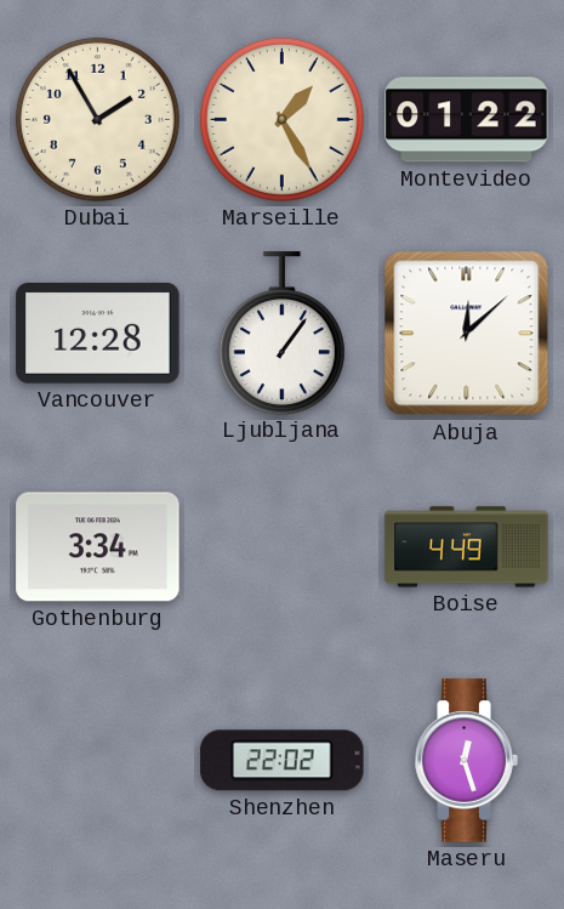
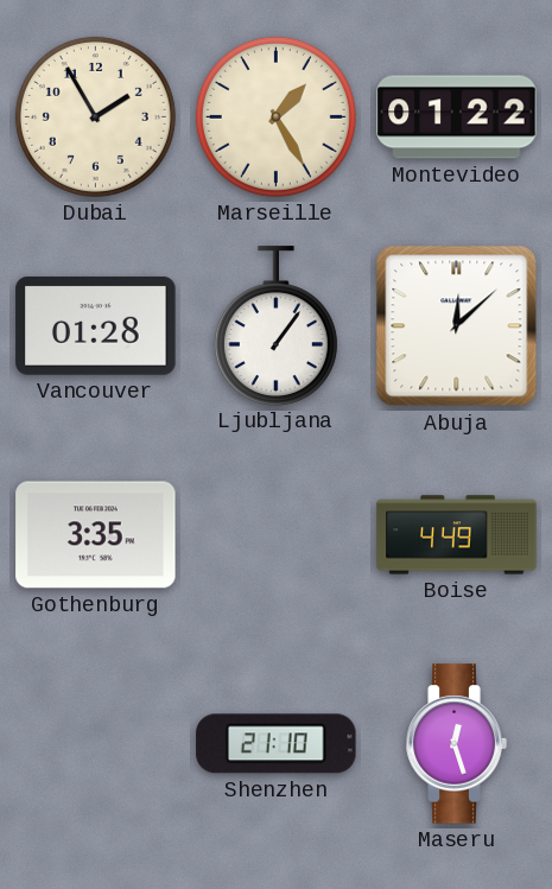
Vancouver: 12:28 -> 01:28
Gothenburg: 3:34 -> 3:35
Shenzhen: 22:02 -> 21:10
